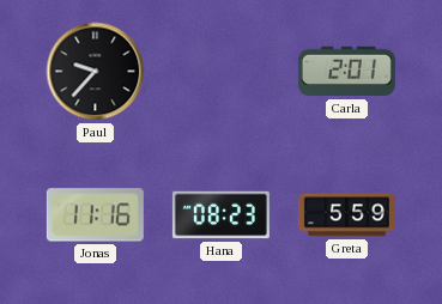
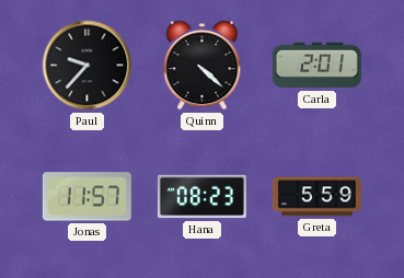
Quinn: none -> 4:22
Jonas: 11:16 -> 11:57
